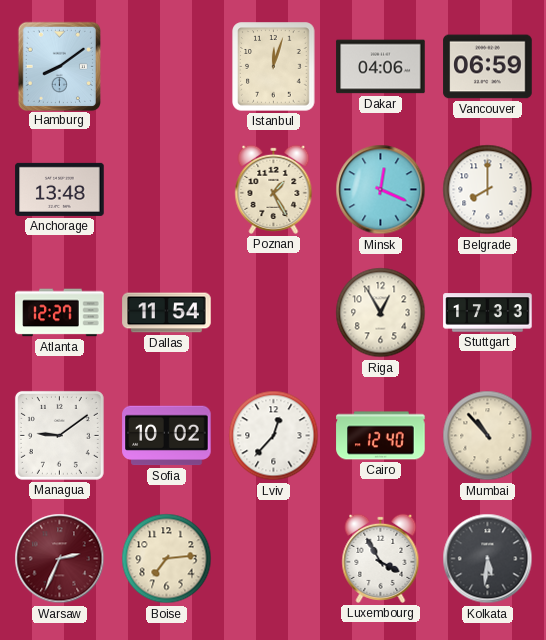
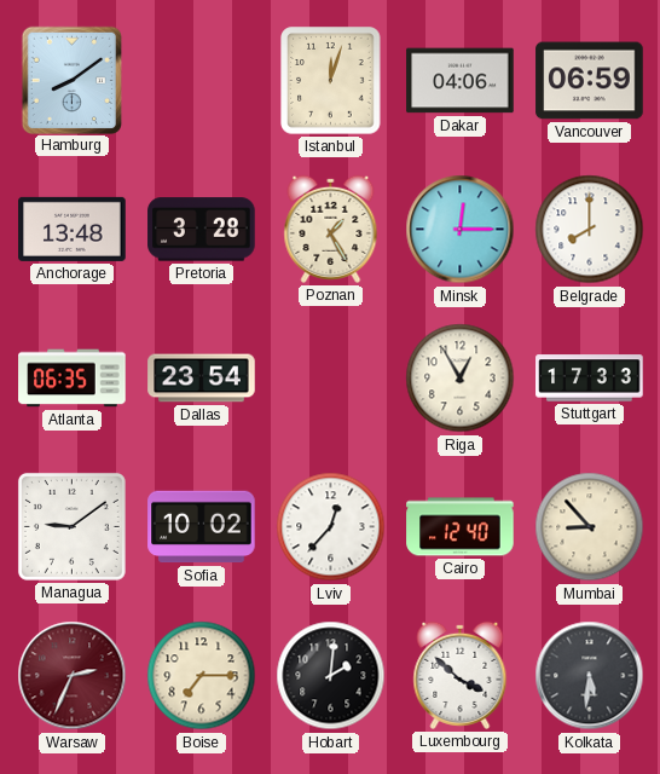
Pretoria: none -> 3:28
Minsk: 12:19 -> 12:15
Atlanta: 12:27 -> 06:35
Dallas: 11:54 -> 23:54
Mumbai: 10:53 -> 8:53
Boise: 7:14 -> 7:15
Hobart: none -> 2:01
Luxembourg: 3:55 -> 3:52
